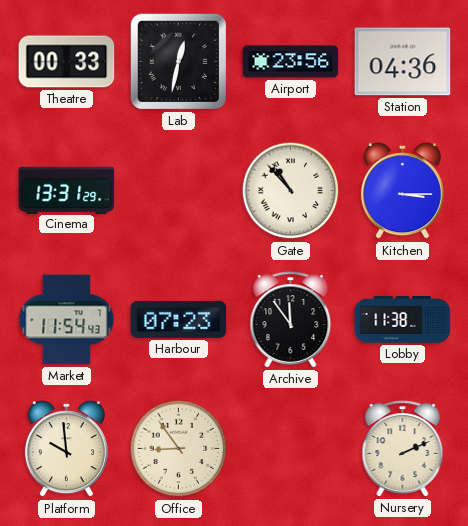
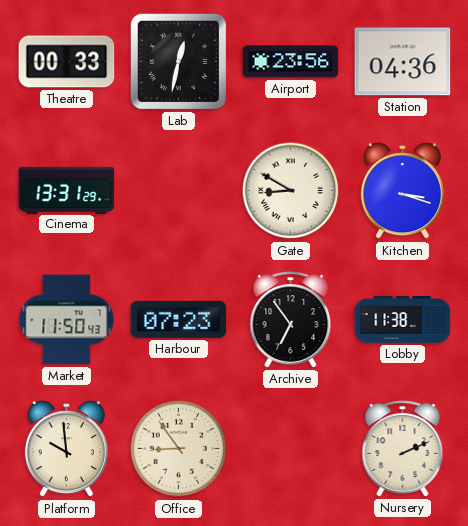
Gate: 10:53 -> 8:50
Kitchen: 3:15 -> 3:18
Market: 11:54 -> 11:50
Archive: 11:54 -> 6:54
